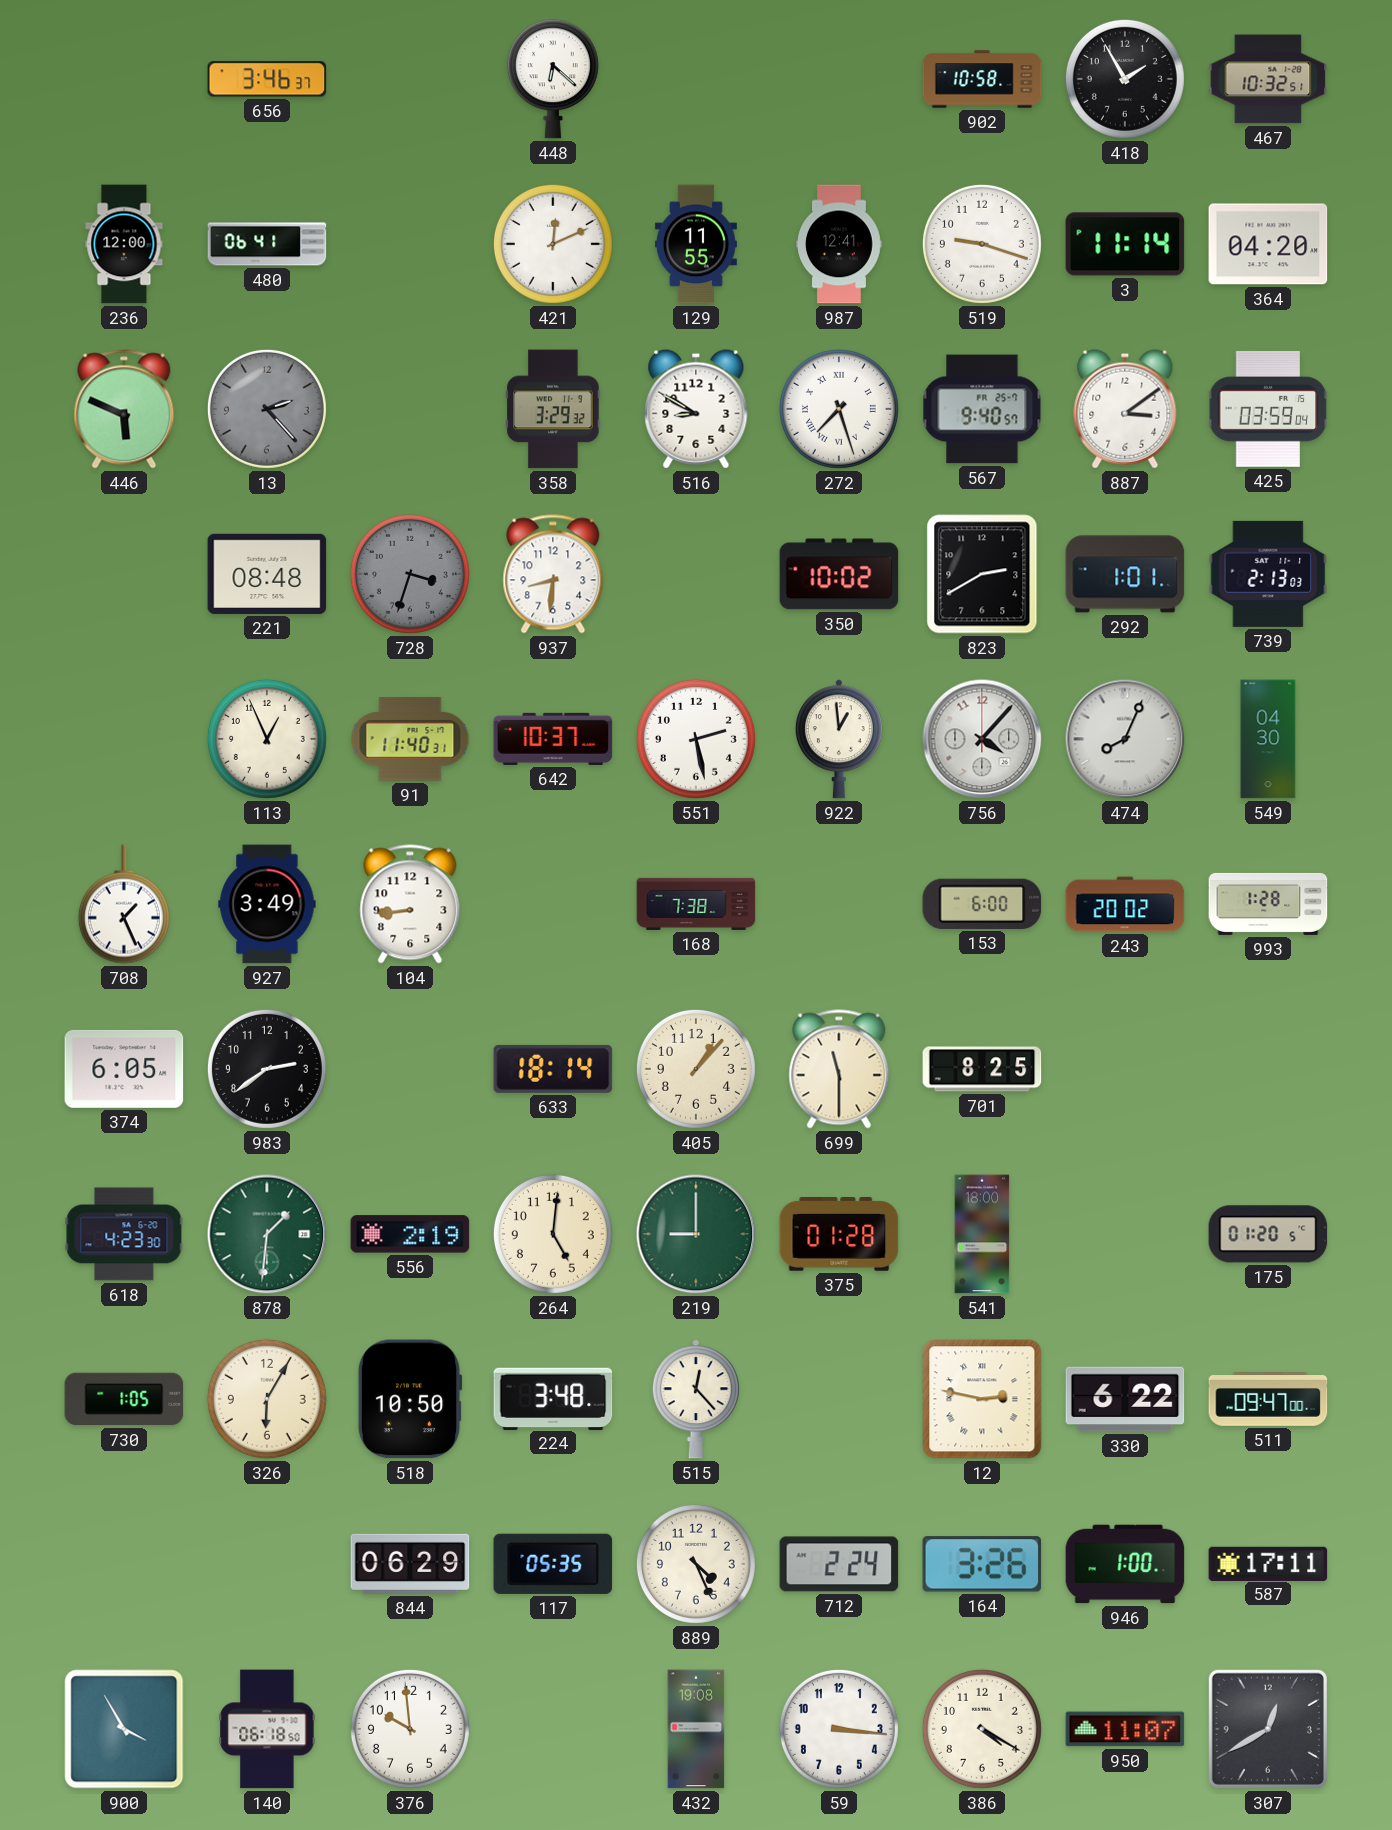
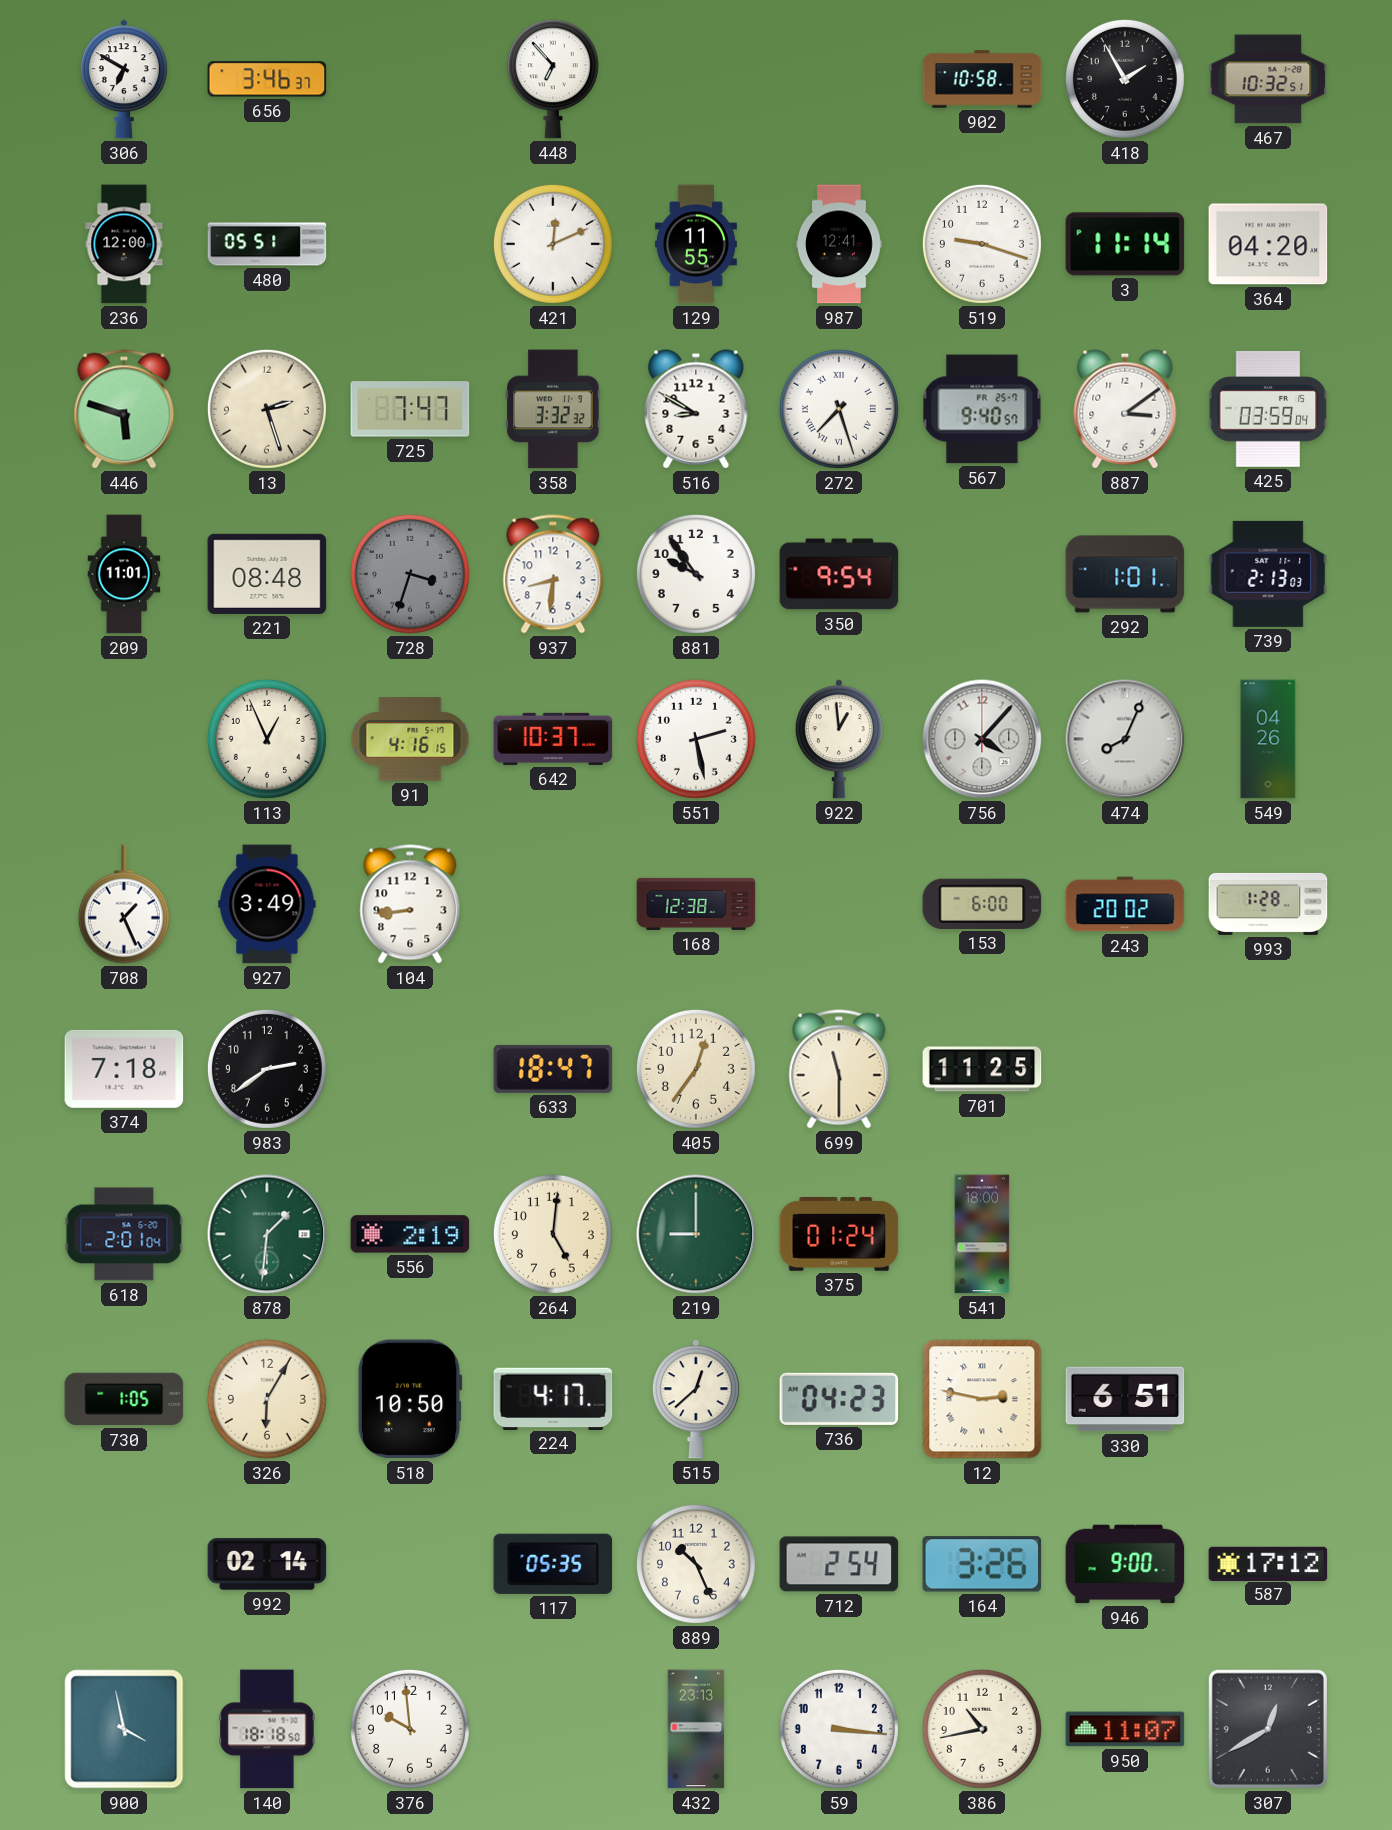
306: none -> 6:50
448: 6:22 -> 6:53
480: 06:41 -> 05:51
446: 5:49 -> 5:48
13: 2:23 -> 2:27
13 dial: grey -> cream
725: none -> 7:47
358: 3:29 -> 3:32
209: none -> 11:01
881: none -> 9:54
350: 10:02 -> 9:54
823: 2:40 -> none
91: 11:40 -> 4:16
549: 04:30 -> 04:26
168: 7:38 -> 12:38
374: 6:05 -> 7:18
633: 18:14 -> 18:47
405: 1:07 -> 12:36
701: 8:25 -> 11:25
618: 4:23 -> 2:01
375: 01:28 -> 01:24
175: 01:20 -> none
224: 3:48 -> 4:17
515: 12:23 -> 12:38
736: none -> 04:23
330: 6:22 -> 6:51
511: 09:47 -> none
992: none -> 02:14
844: 06:29 -> none
889: 4:26 -> 10:26
712: 2:24 -> 2:54
946: 1:00 -> 9:00
587: 17:11 -> 17:12
900: 3:55 -> 3:58
140: 06:18 -> 18:18
432: 19:08 -> 23:13
386: 4:20 -> 10:43
